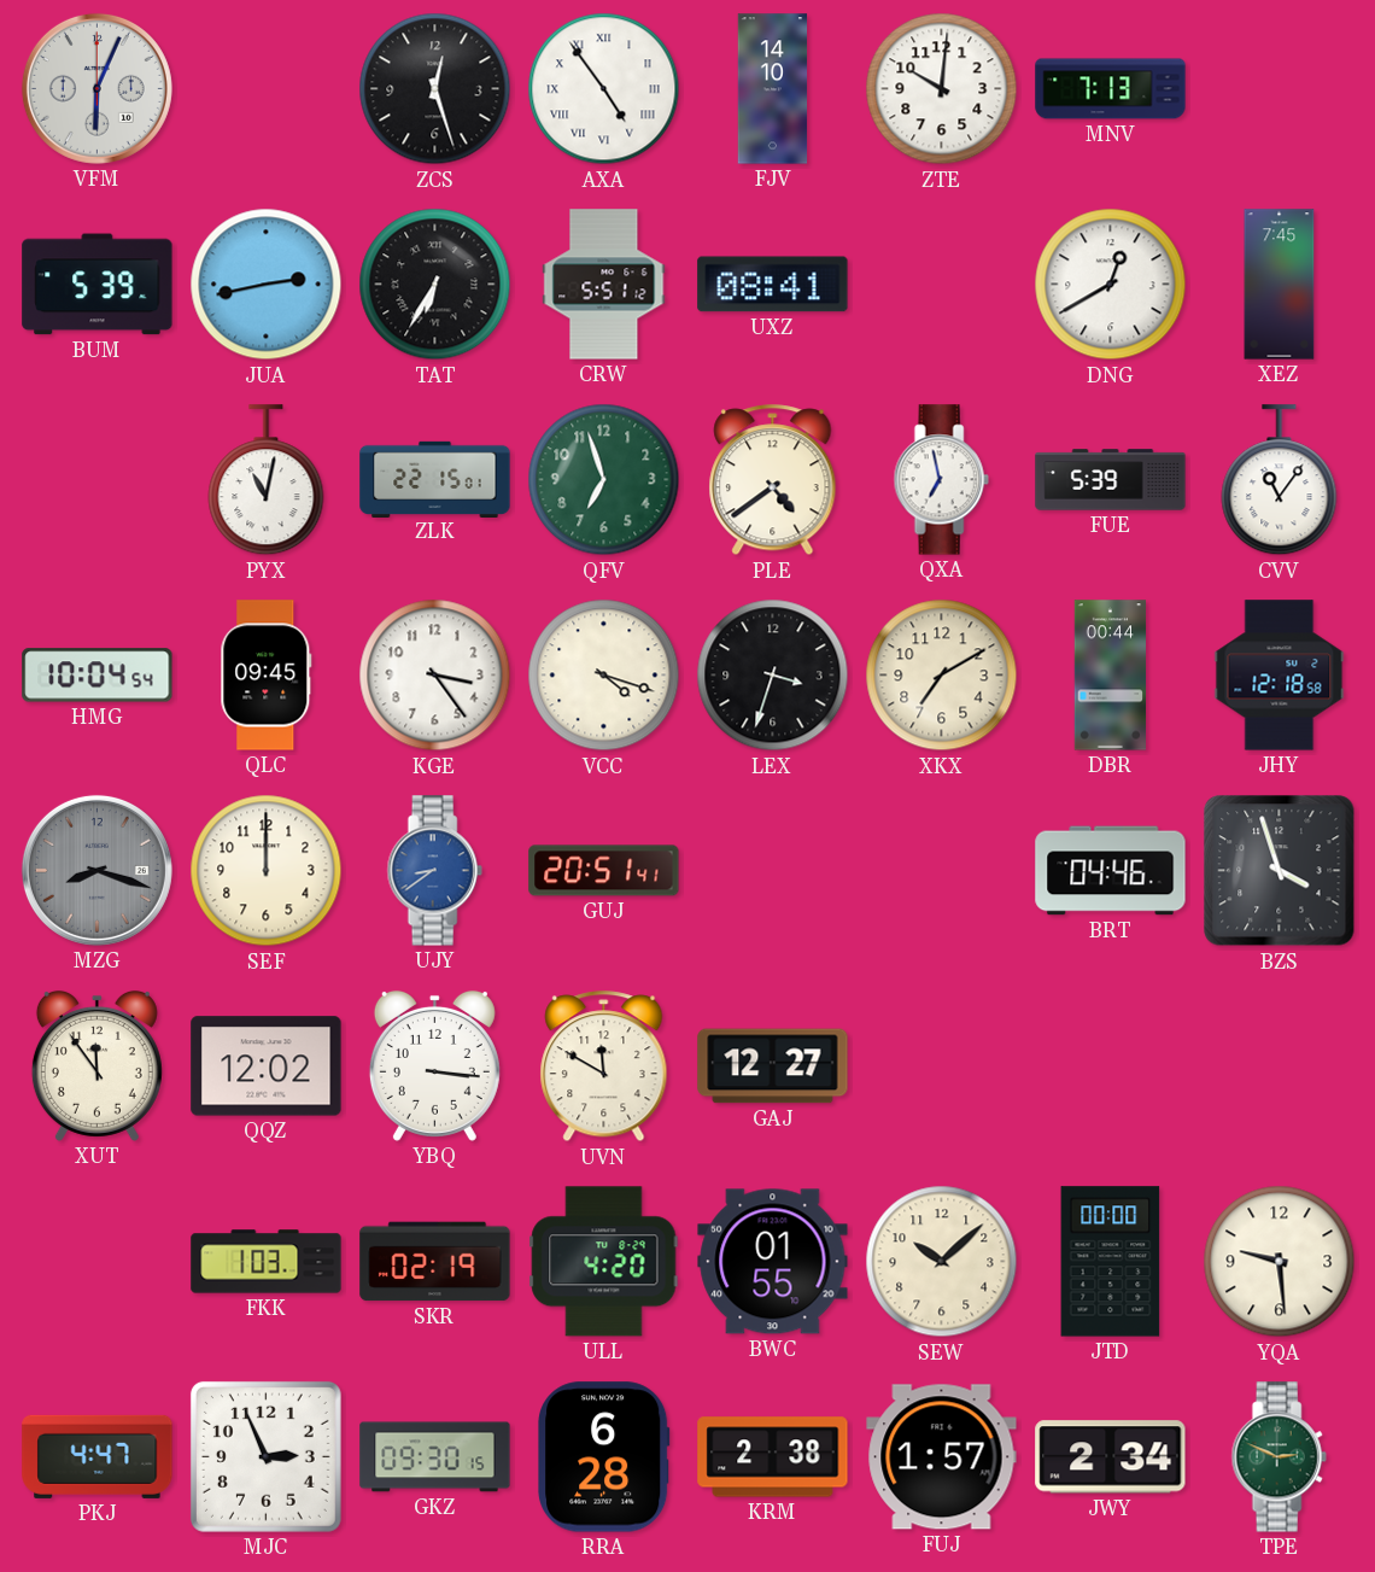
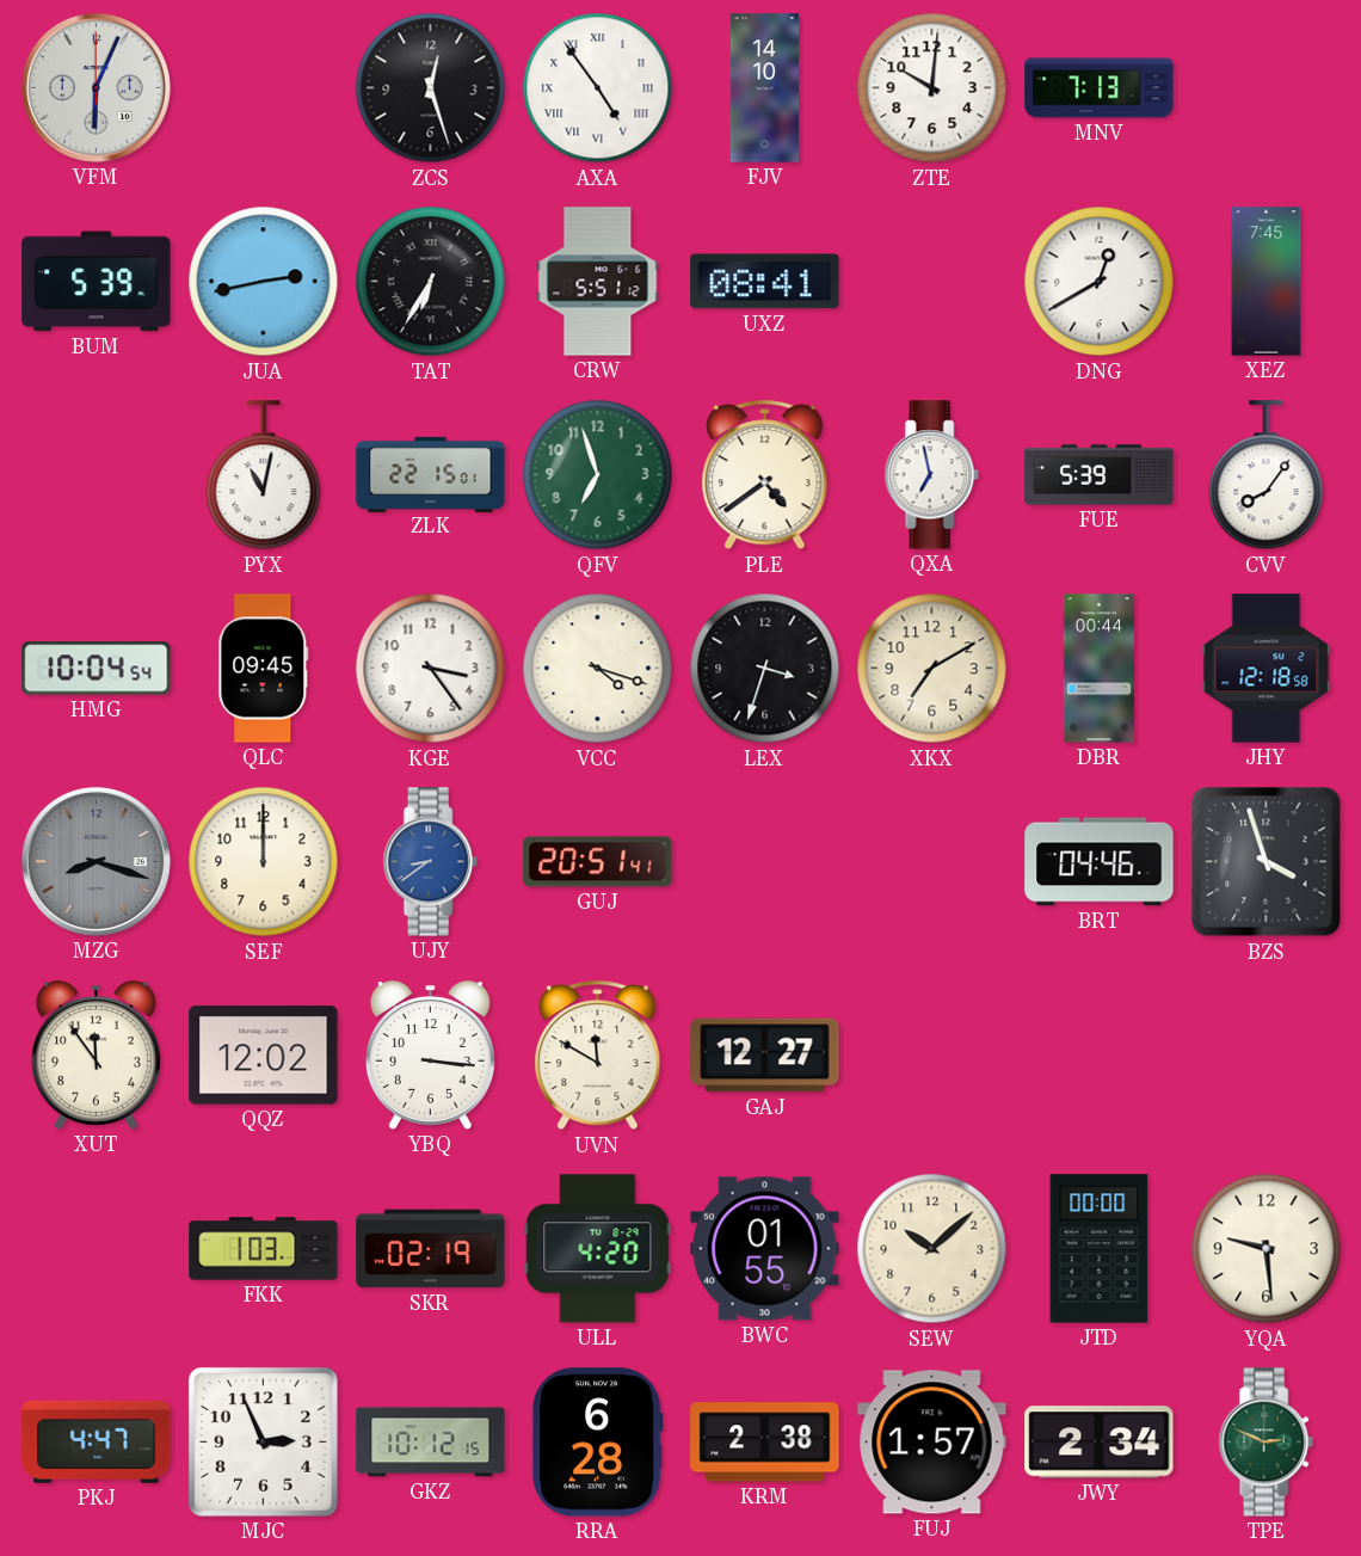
CVV: 11:06 -> 8:06
GKZ: 09:30 -> 10:12
